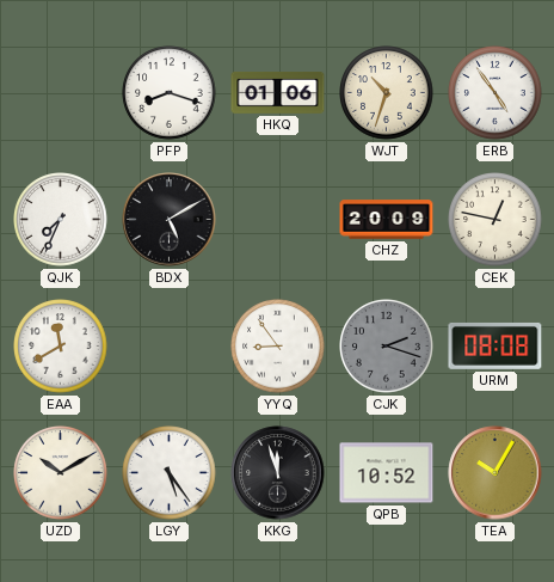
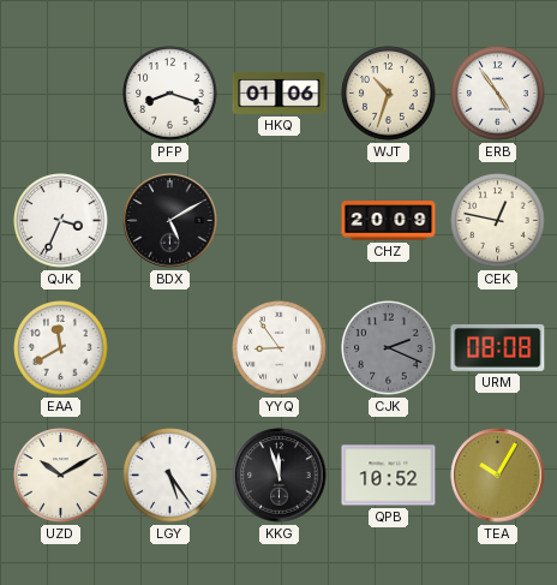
QJK: 7:34 -> 3:34
CJK: 2:18 -> 2:19
